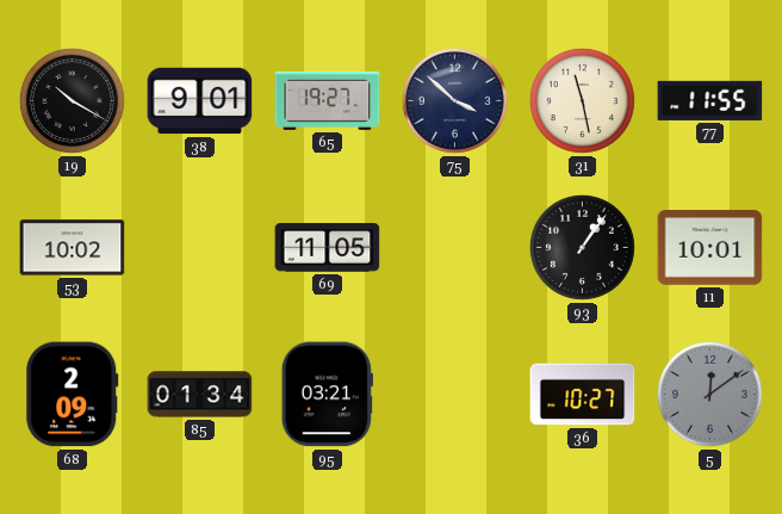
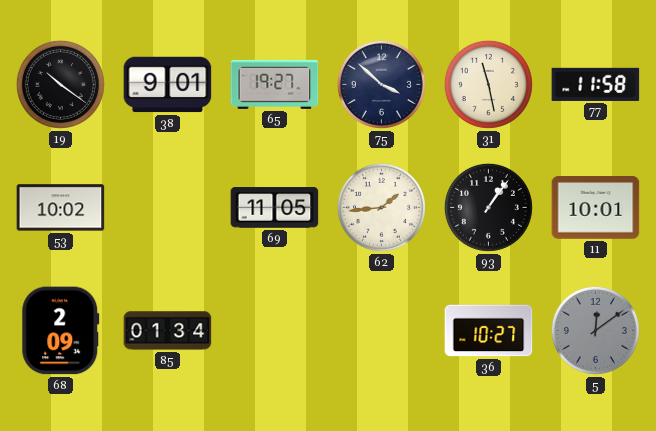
19: 10:20 -> 10:21
77: 11:55 -> 11:58
62: none -> 1:44
95: 03:21 -> none
